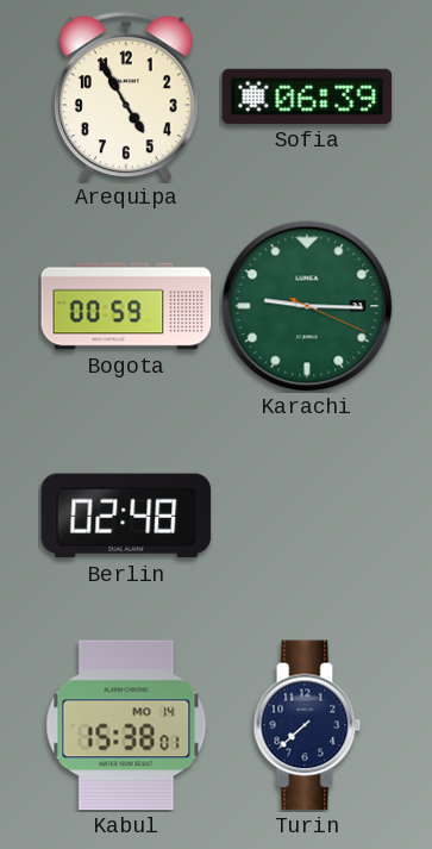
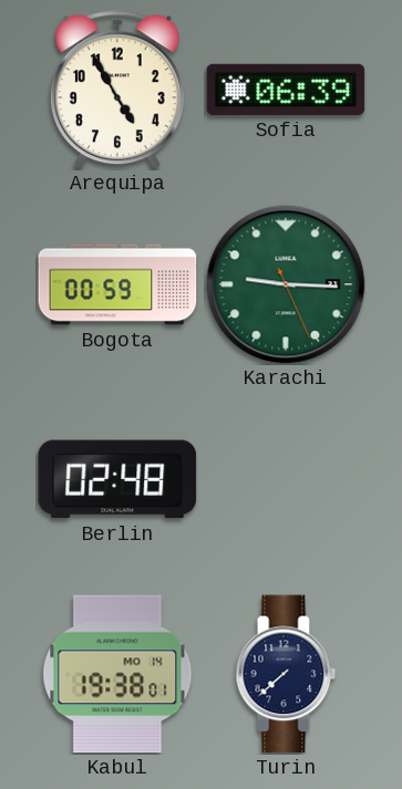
Karachi: 9:15:19 -> 9:15:26
Kabul: 15:38 -> 19:38
